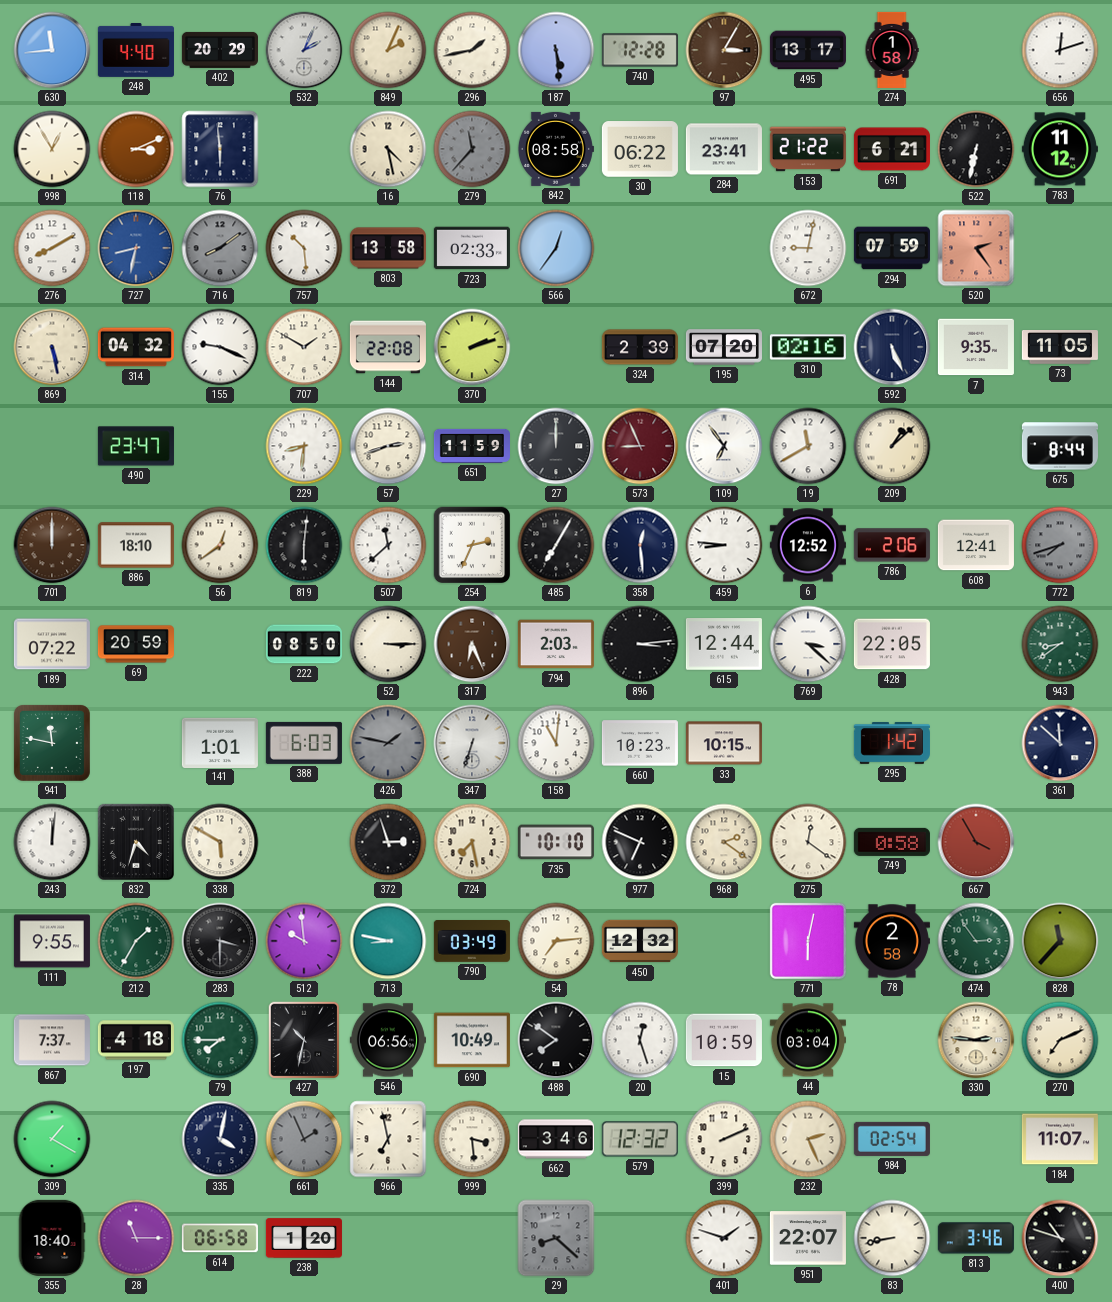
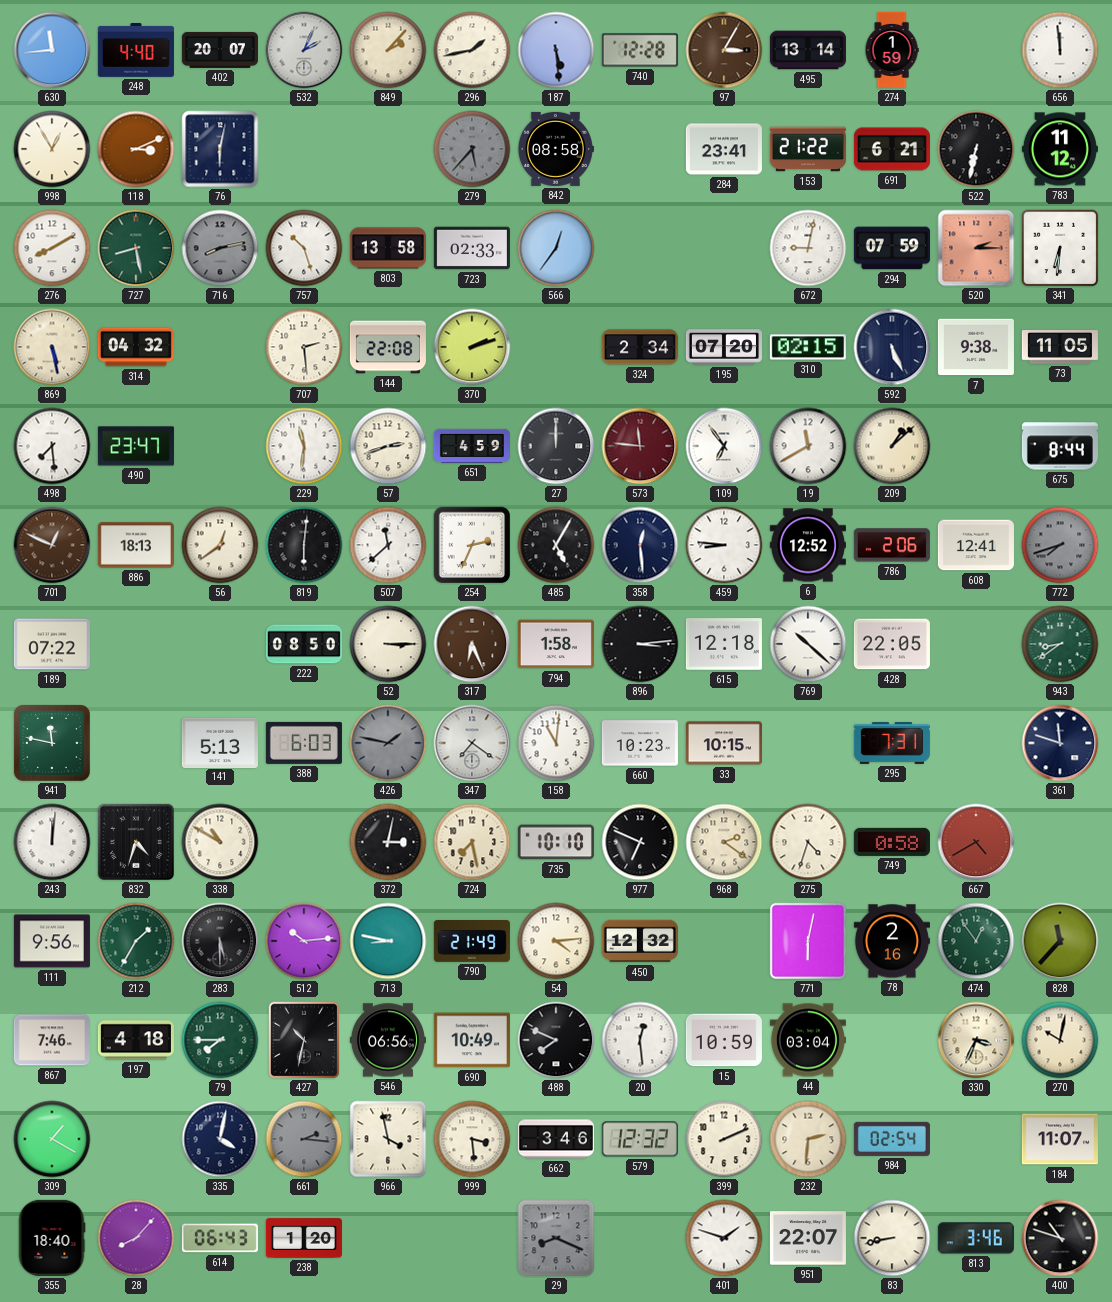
402: 20:29 -> 20:07
849: 2:04 -> 2:07
495: 13:17 -> 13:14
274: 1:58 -> 1:59
656: 12:12 -> 11:59
76: 5:59 -> 6:02
16: 4:28 -> none
279: 11:37 -> 5:37
30: 06:22 -> none
727: 8:32 -> 8:28
727 dial: blue -> green
716: 8:09 -> 8:13
757: 10:29 -> 10:27
520: 2:24 -> 2:15
341: none -> 6:31
155: 9:19 -> none
707: 1:50 -> 2:29
324: 2:39 -> 2:34
310: 02:16 -> 02:15
7: 9:35 -> 9:38
498: none -> 7:29
229: 8:31 -> 11:31
651: 11:59 -> 4:59
573: 8:56 -> 11:46
701: 12:00 -> 12:49
886: 18:10 -> 18:13
485: 7:05 -> 5:05
69: 20:59 -> none
794: 2:03 -> 1:58
615: 12:44 -> 12:18
769: 3:22 -> 10:22
141: 1:01 -> 5:13
347: 6:33 -> 7:21
295: 1:42 -> 7:31
361: 11:52 -> 11:48
338: 5:50 -> 10:50
372: 2:57 -> 3:02
275: 12:21 -> 4:33
667: 3:55 -> 4:40
111: 9:55 -> 9:56
283: 3:30 -> 5:30
512: 9:59 -> 10:14
790: 03:49 -> 21:49
54: 7:14 -> 4:14
78: 2:58 -> 2:16
474: 2:54 -> 12:54
867: 7:37 -> 7:46
488: 7:51 -> 7:49
20: 12:27 -> 12:29
330: 2:46 -> 3:34
270: 7:11 -> 10:02
661: 1:56 -> 2:16
966: 6:58 -> 3:58
232: 2:26 -> 2:31
28: 11:15 -> 8:07
614: 06:58 -> 06:43
29: 8:22 -> 8:19
